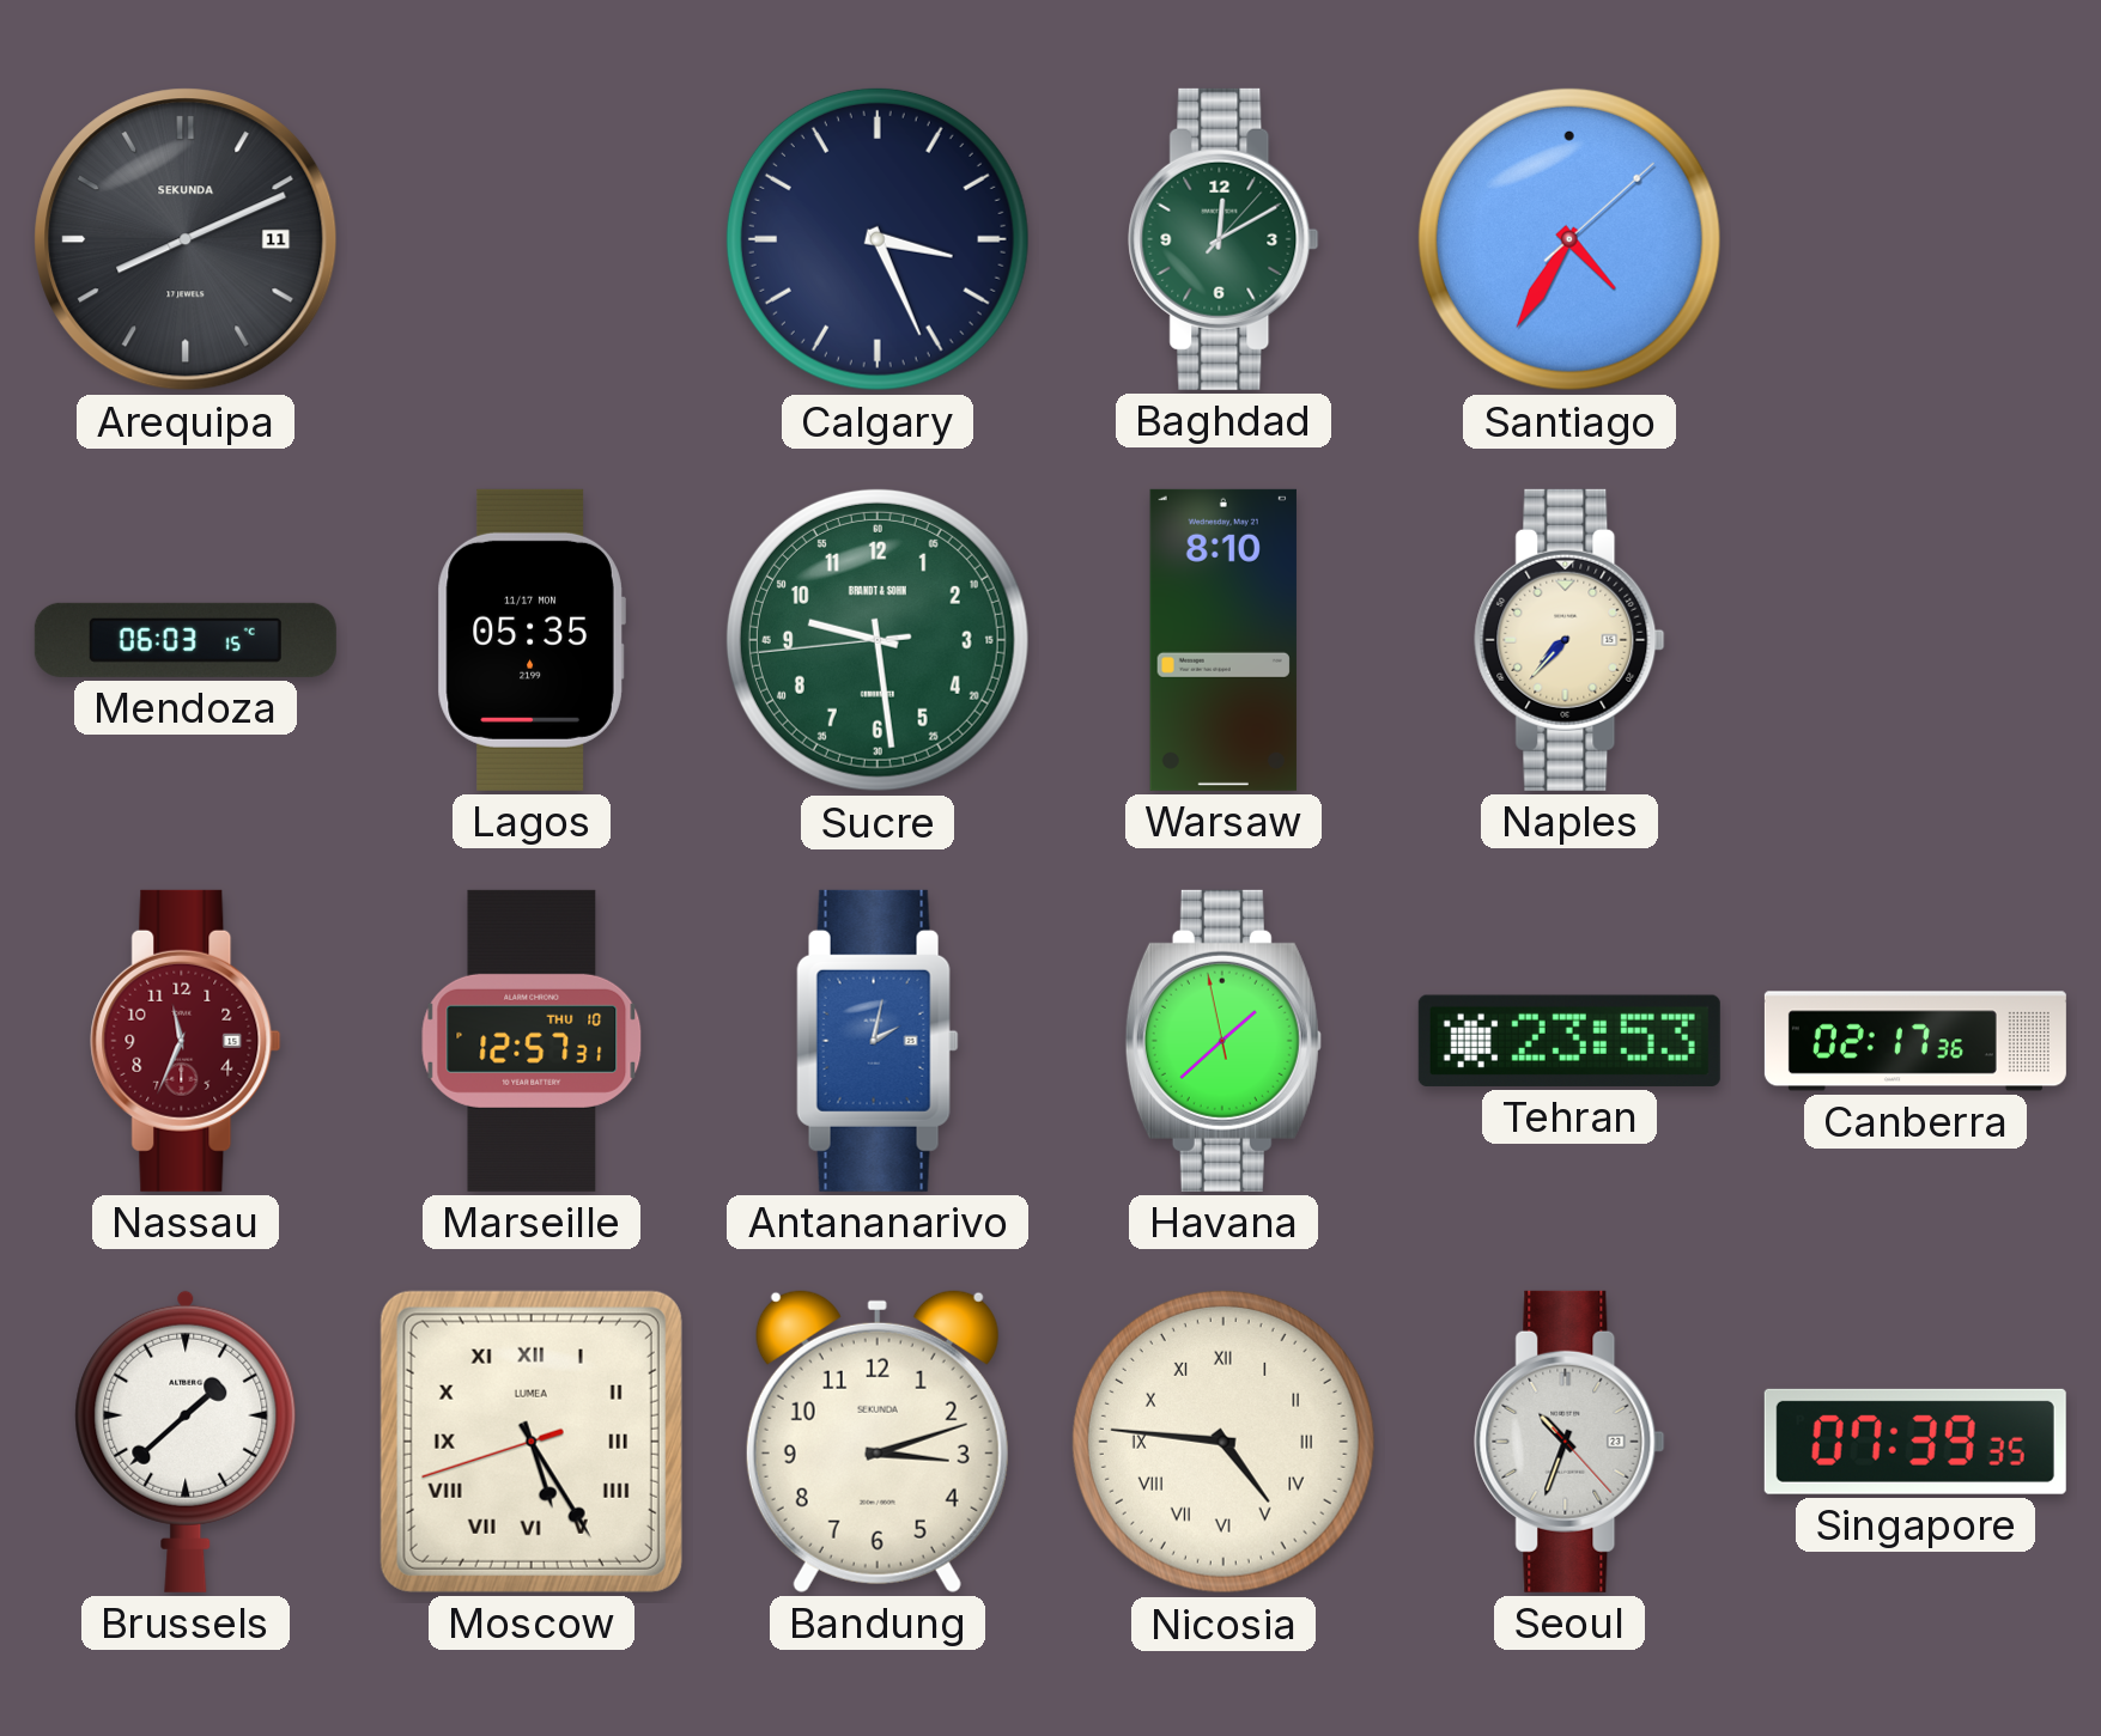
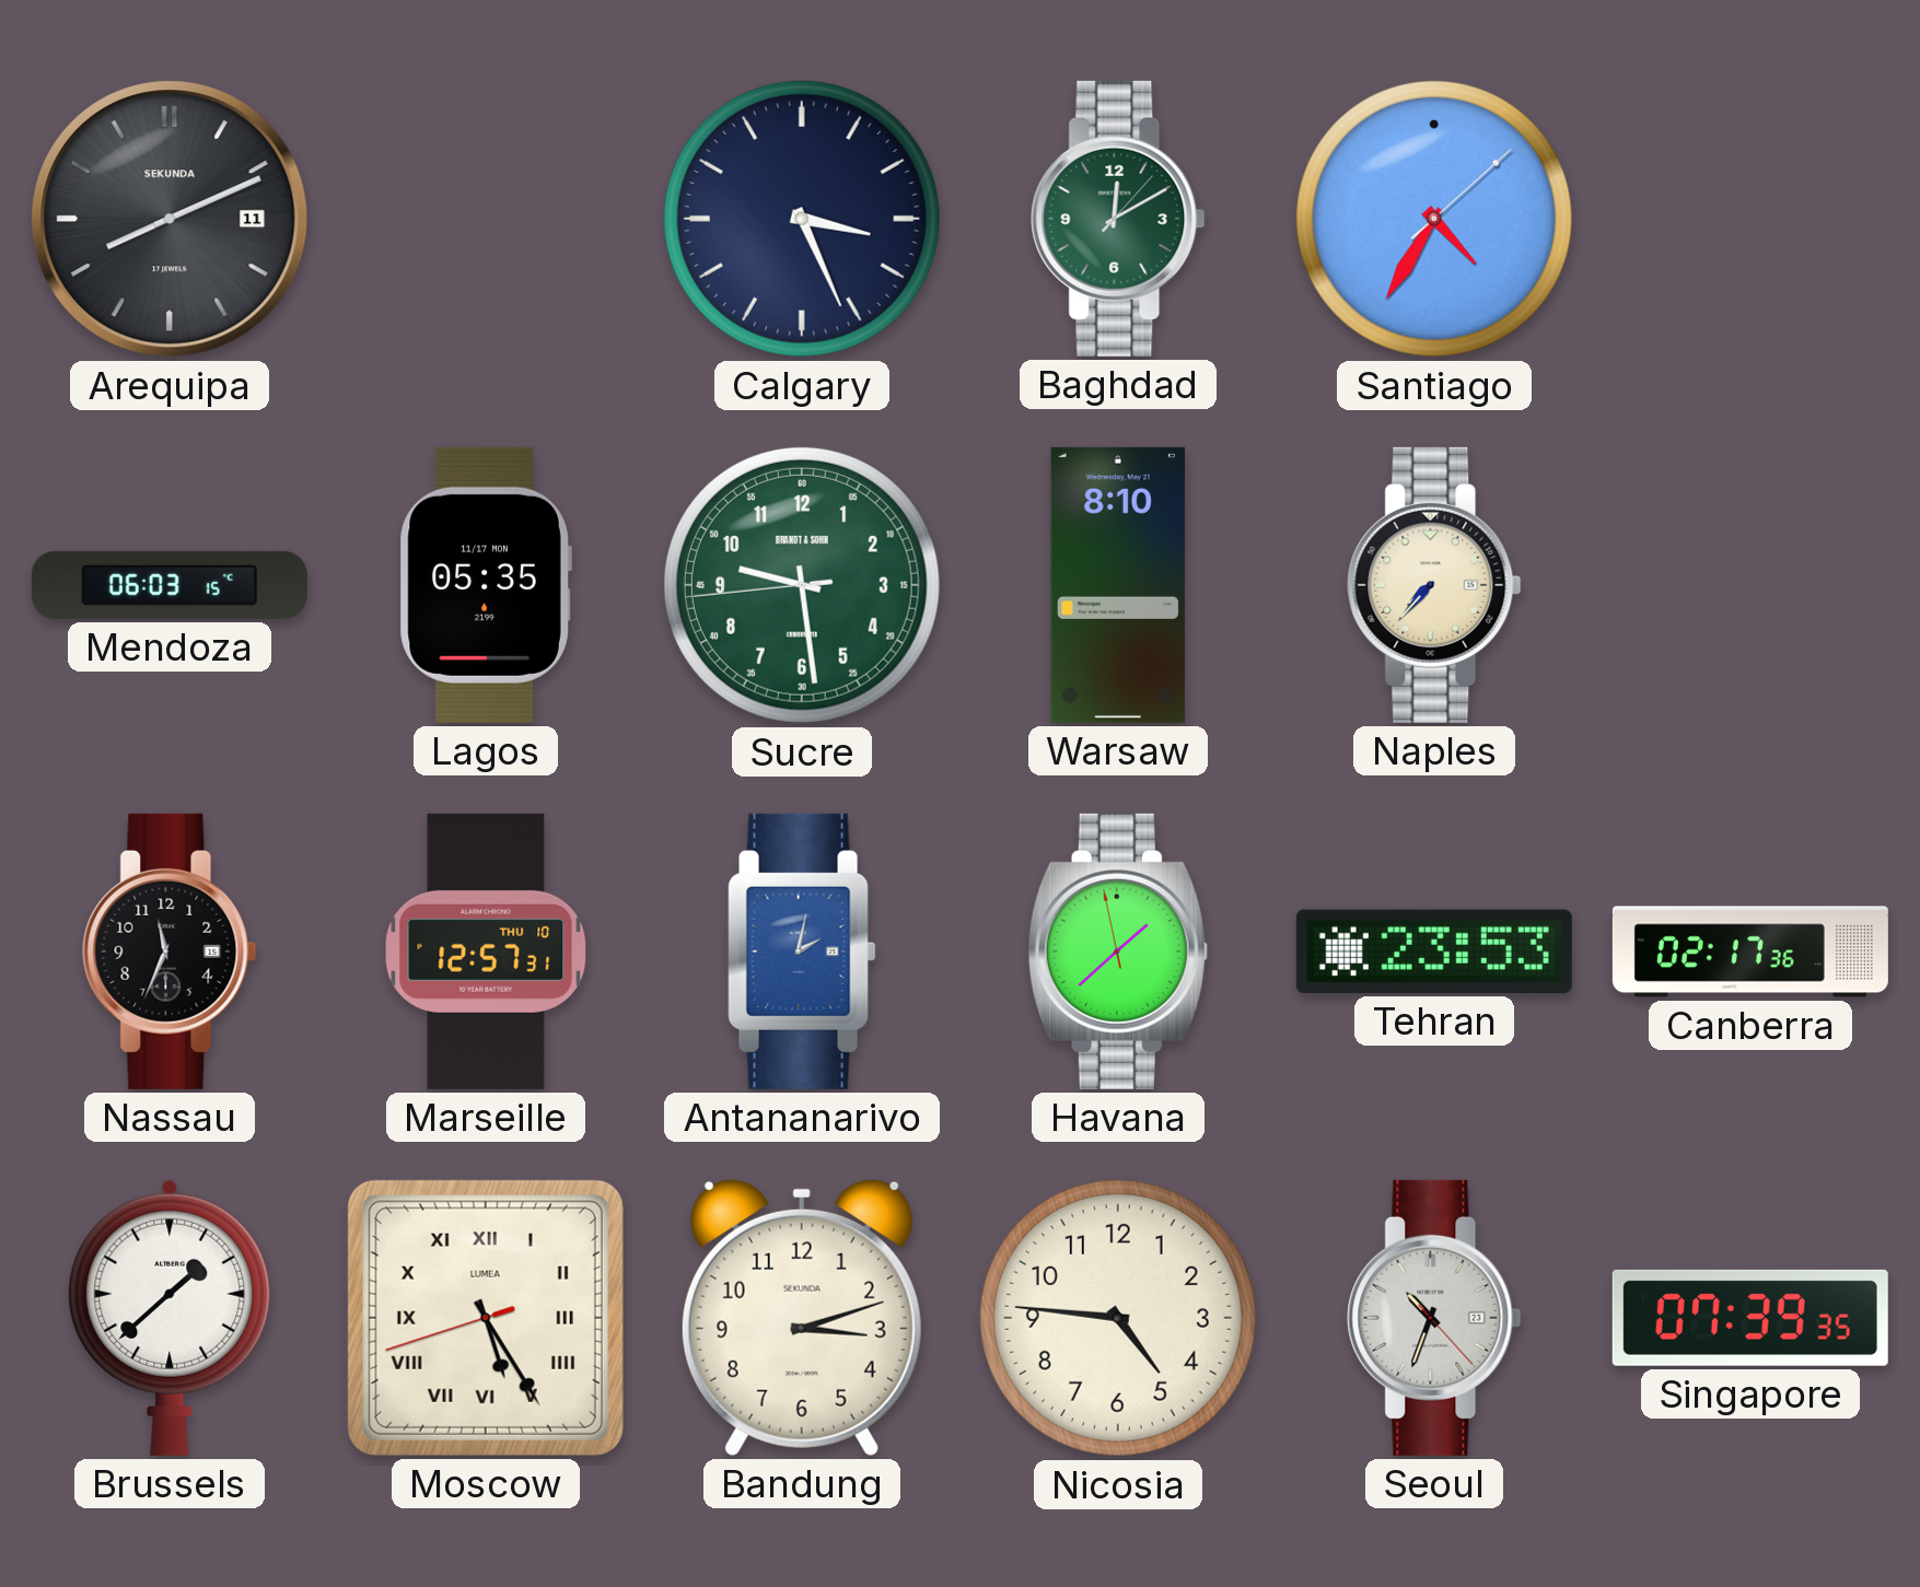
Nassau dial: burgundy -> black
Nicosia numerals: Roman -> Arabic
